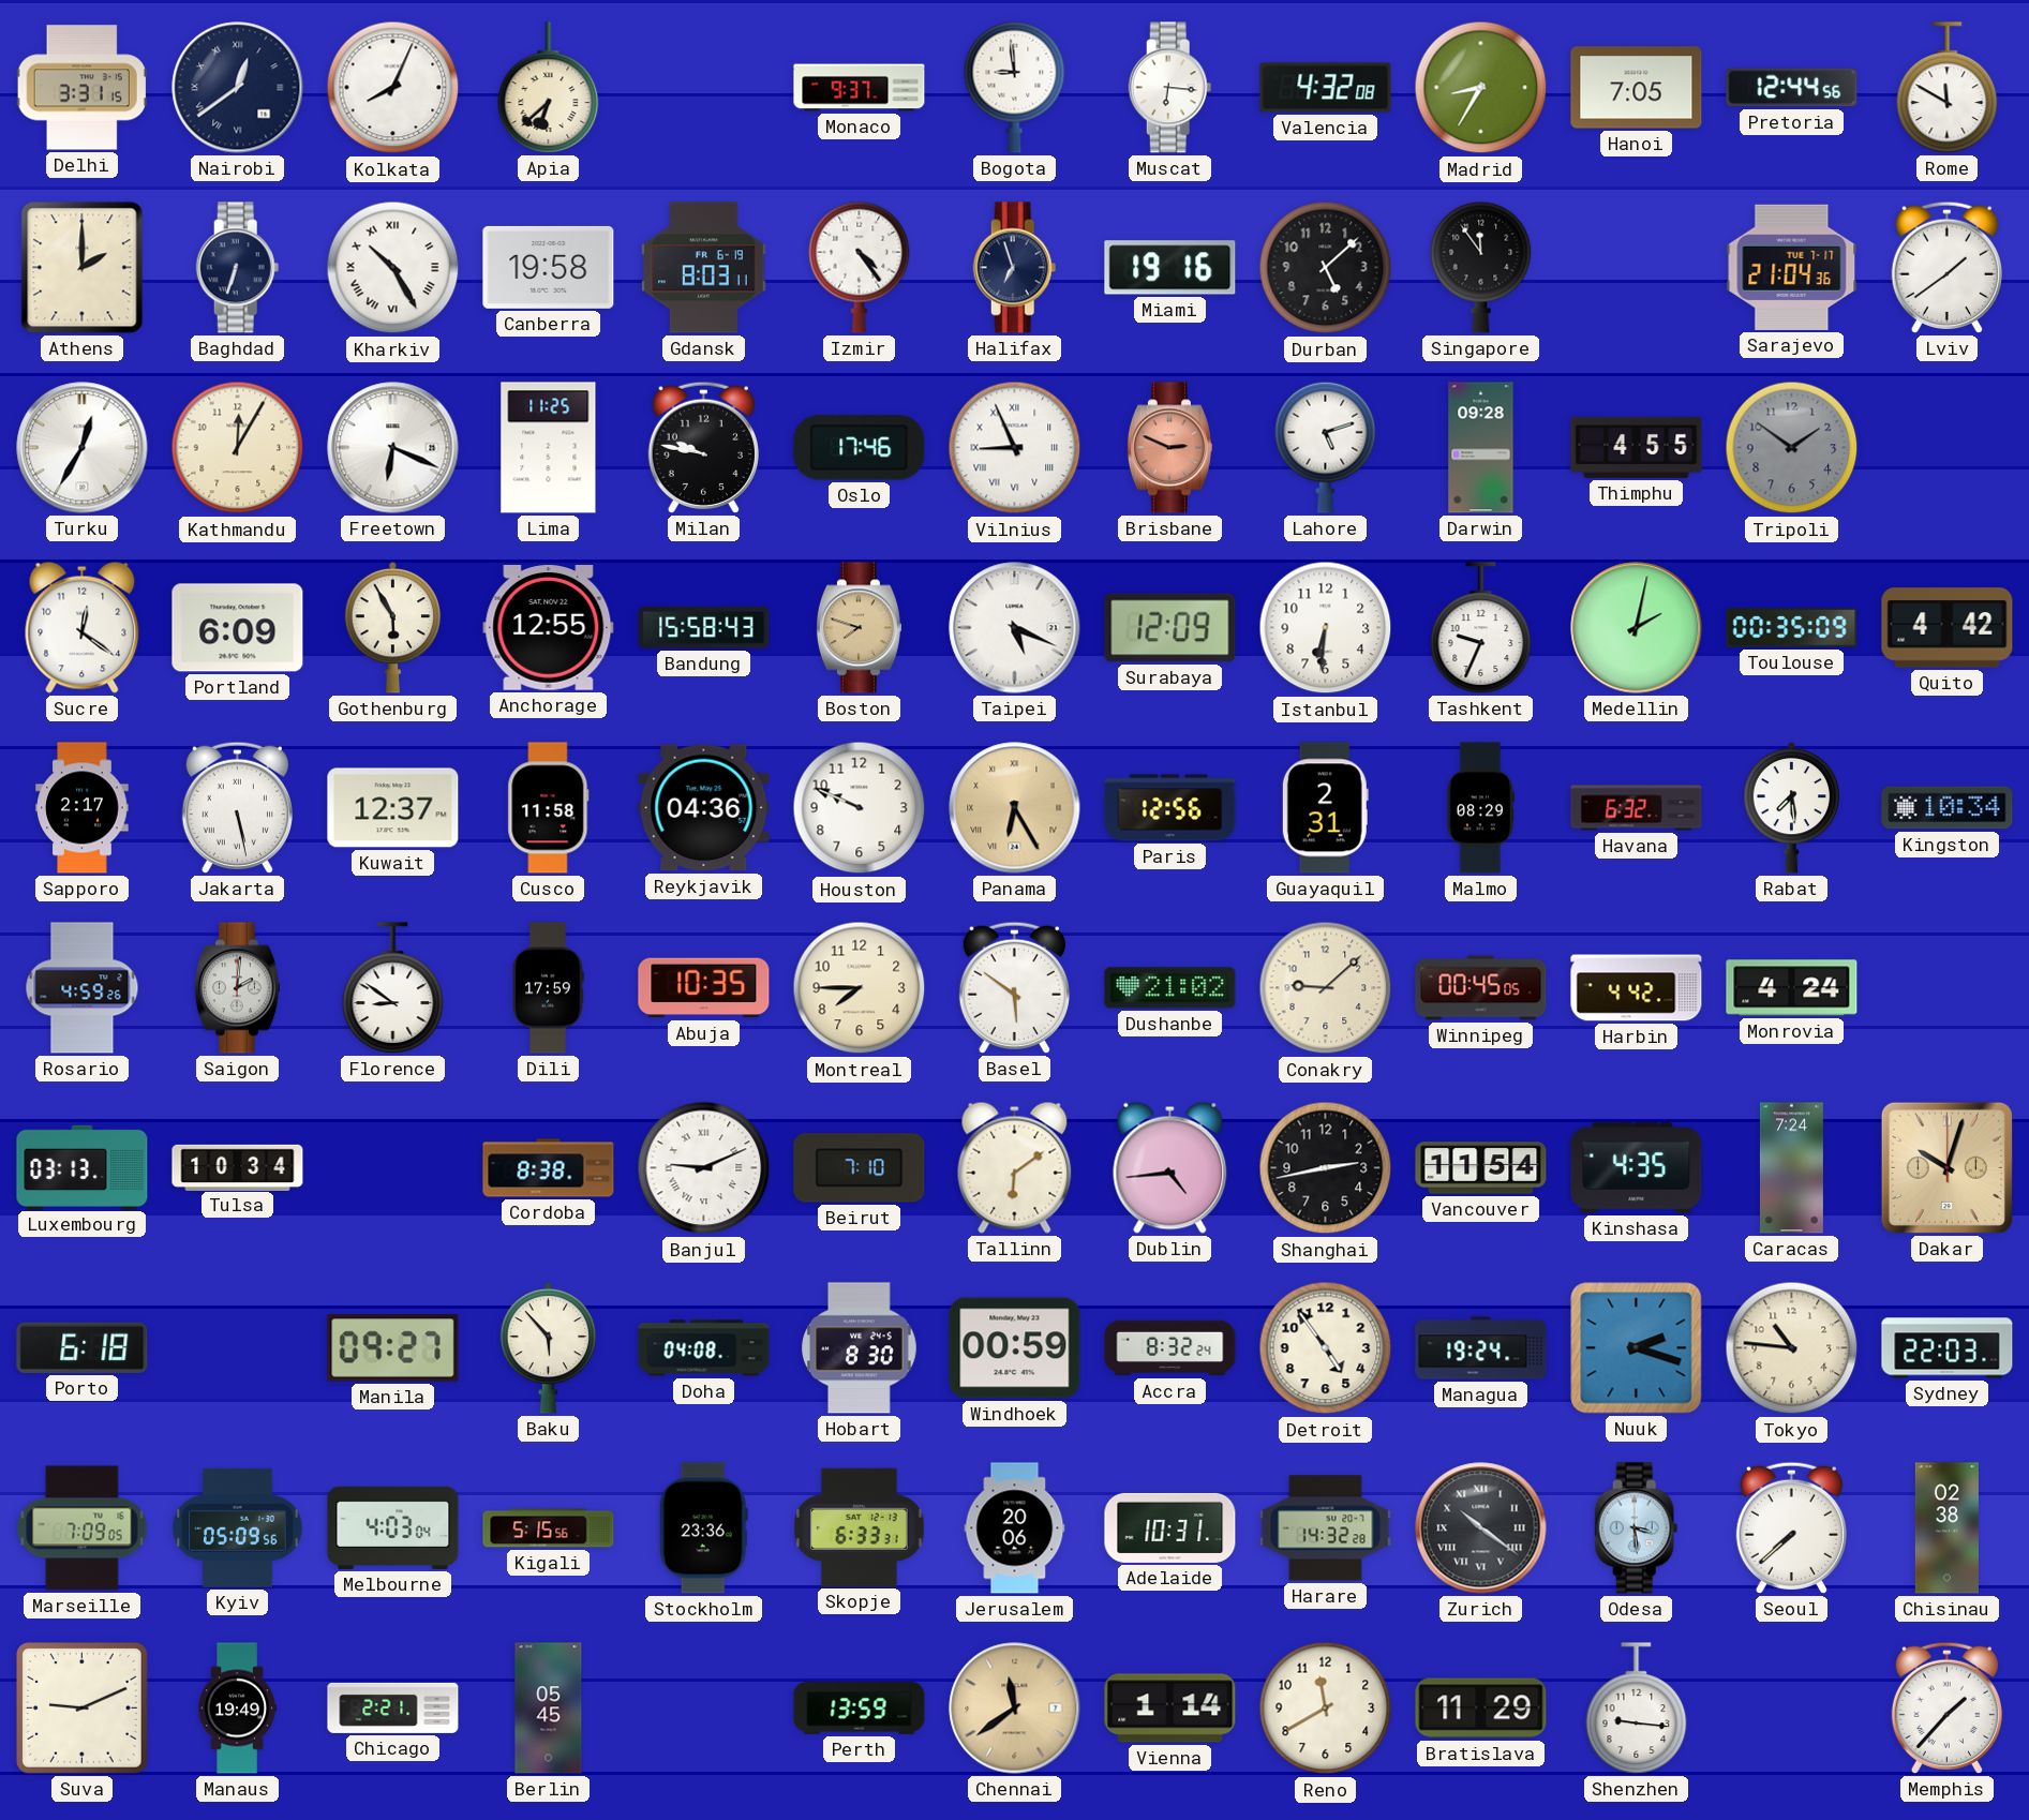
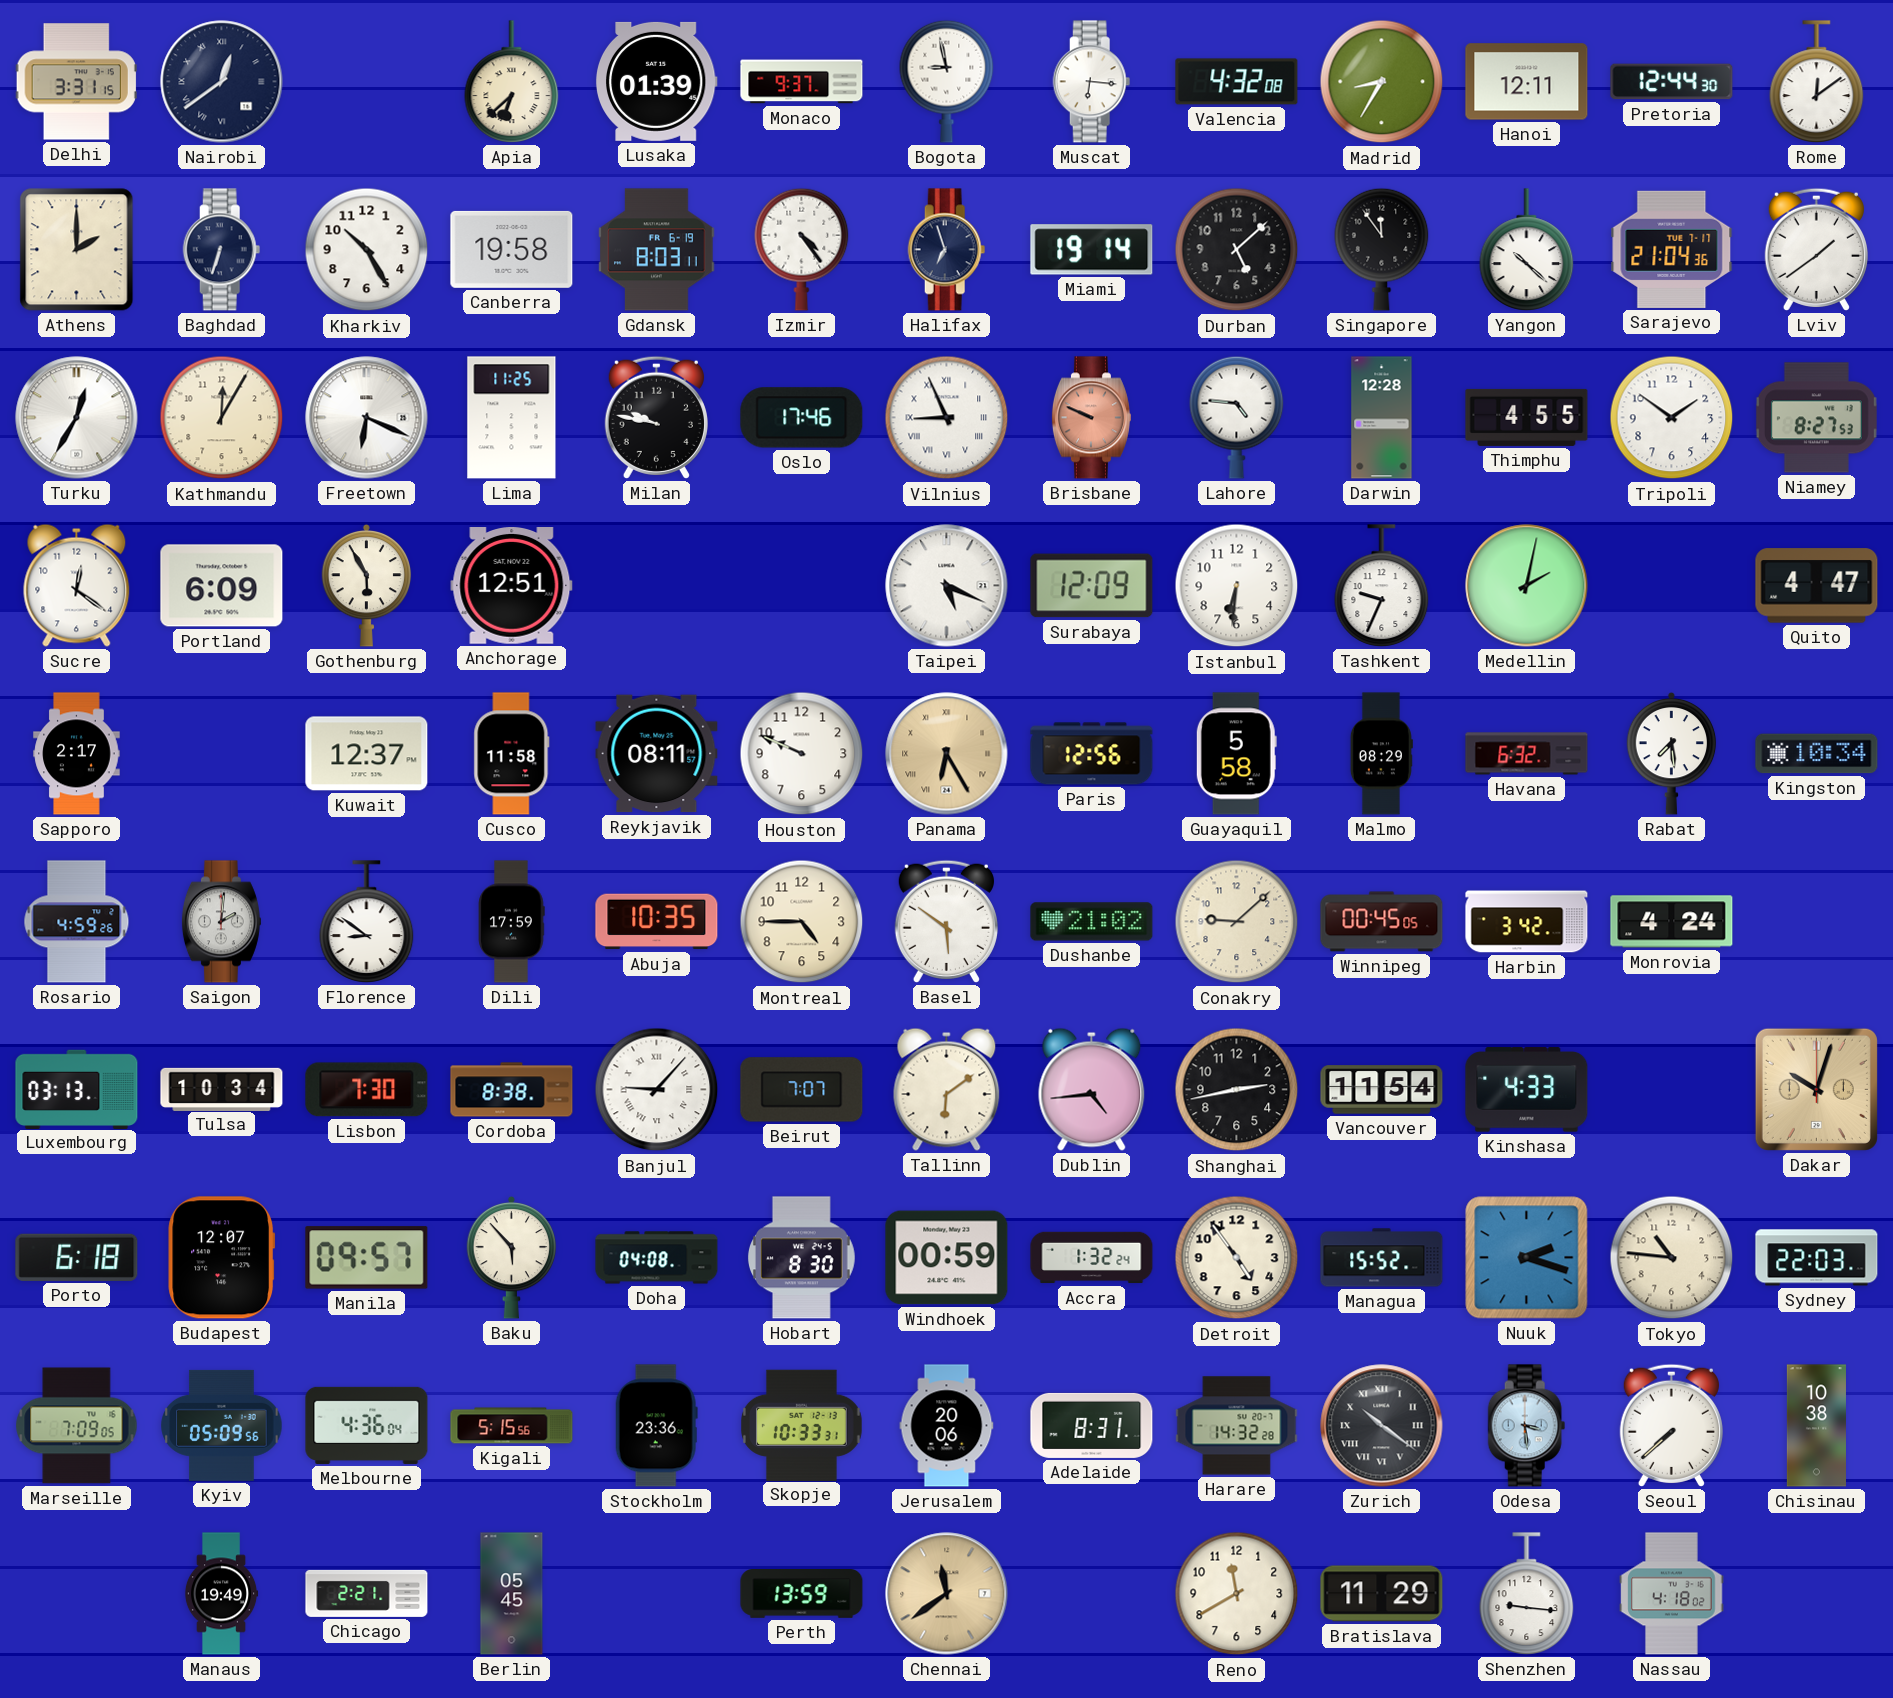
Kolkata: 8:04 -> none
Lusaka: none -> 01:39
Bogota: 8:59 -> 8:58
Hanoi: 7:05 -> 12:11
Pretoria: 12:44:56 -> 12:44:30
Rome: 11:50 -> 12:09
Kharkiv numerals: Roman -> Arabic
Miami: 19:16 -> 19:14
Yangon: none -> 10:22
Brisbane: 2:49 -> 9:49
Lahore: 5:12 -> 4:46
Darwin: 09:28 -> 12:28
Tripoli dial: grey -> white
Niamey: none -> 8:27
Anchorage: 12:55 -> 12:51
Bandung: 15:58 -> none
Boston: 7:48 -> none
Toulouse: 00:35 -> none
Quito: 4:42 -> 4:47
Jakarta: 5:28 -> none
Reykjavik: 04:36 -> 08:11
Guayaquil: 2:31 -> 5:58
Montreal: 7:45 -> 4:45
Harbin: 4:42 -> 3:42
Lisbon: none -> 7:30
Banjul: 9:11 -> 9:07
Beirut: 7:10 -> 7:07
Kinshasa: 4:35 -> 4:33
Caracas: 7:24 -> none
Budapest: none -> 12:07
Manila: 09:27 -> 09:57
Accra: 8:32 -> 1:32
Managua: 19:24 -> 15:52
Melbourne: 4:03 -> 4:36
Skopje: 6:33 -> 10:33
Adelaide: 10:31 -> 8:31
Chisinau: 02:38 -> 10:38
Suva: 9:11 -> none
Vienna: 1:14 -> none
Nassau: none -> 4:18
Memphis: 1:37 -> none
